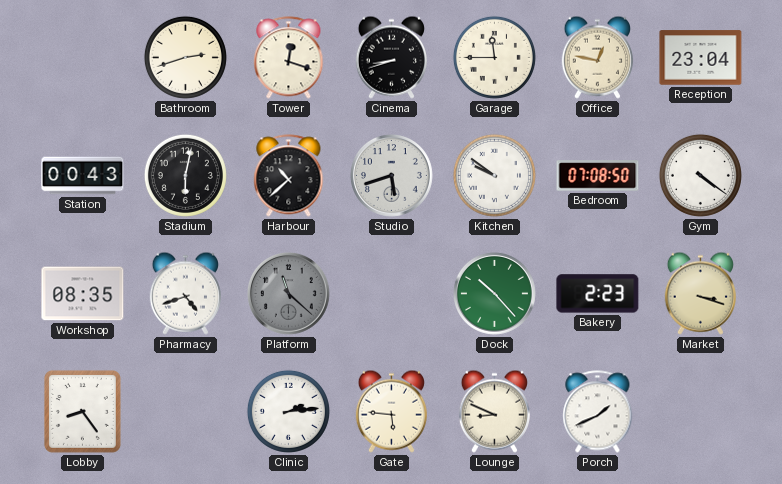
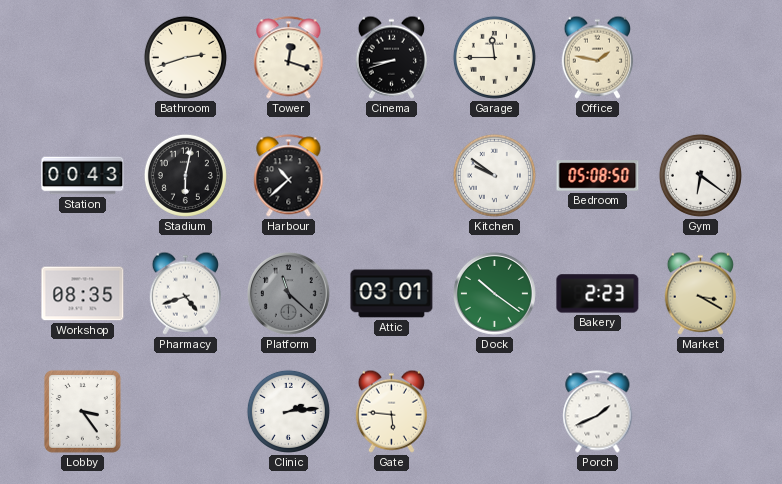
Office: 12:47 -> 1:47
Reception: 23:04 -> none
Studio: 5:42 -> none
Bedroom: 07:08 -> 05:08
Gym: 4:21 -> 6:21
Attic: none -> 03:01
Dock: 10:23 -> 10:21
Market: 3:18 -> 3:20
Lobby: 8:24 -> 3:24
Lounge: 8:49 -> none
